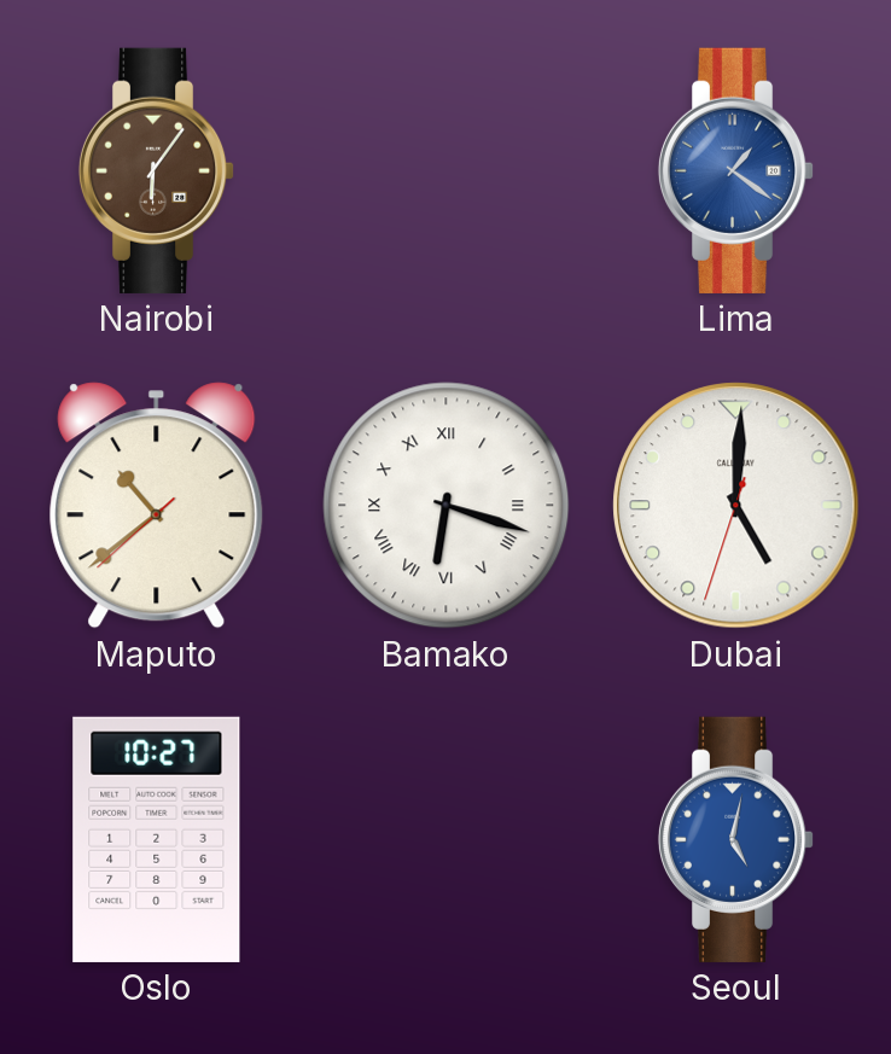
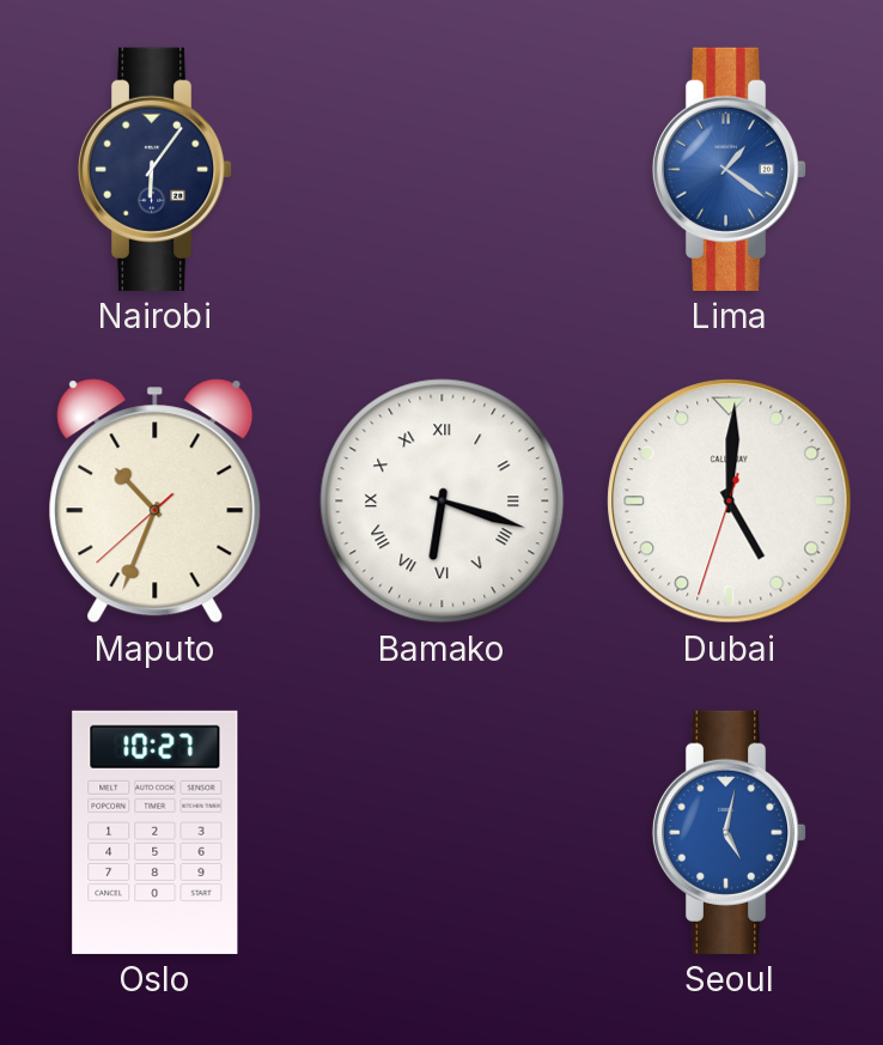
Nairobi dial: brown -> navy
Maputo: 10:38 -> 10:33
